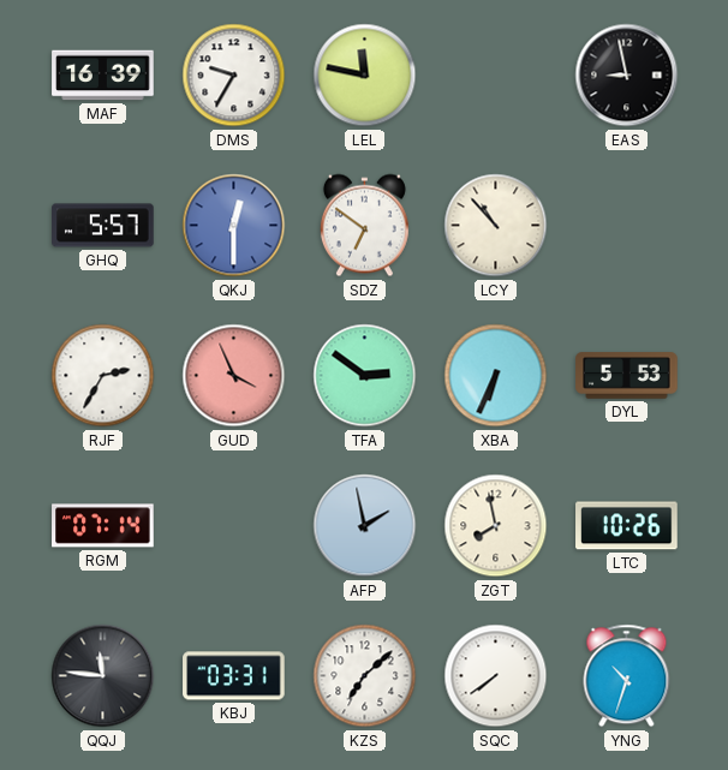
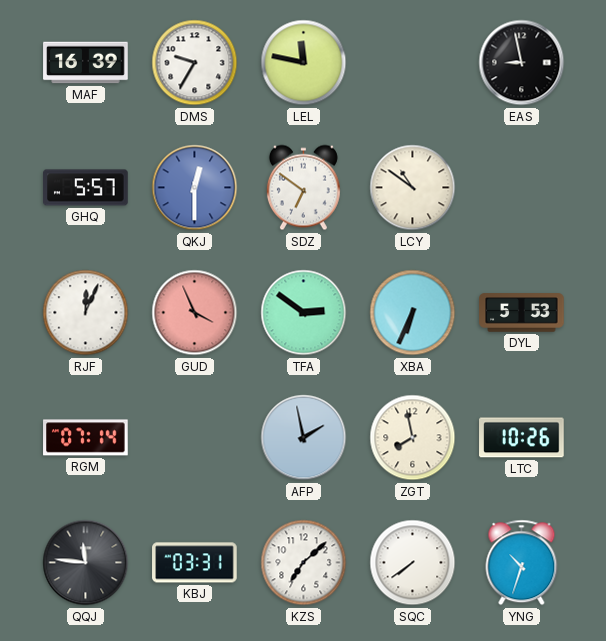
LCY: 10:53 -> 10:51
RJF: 2:35 -> 12:04
